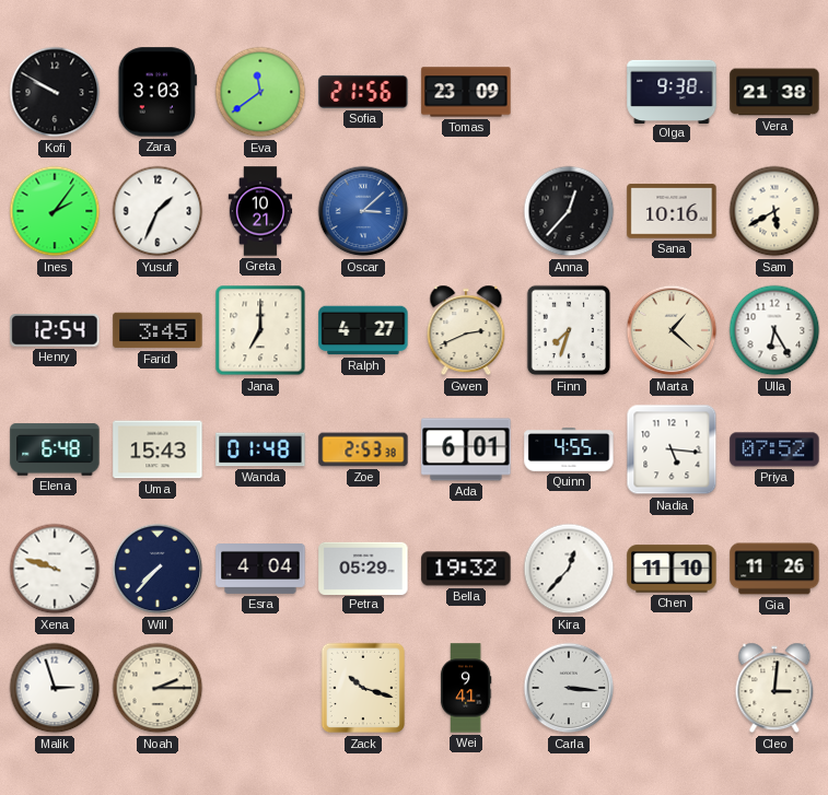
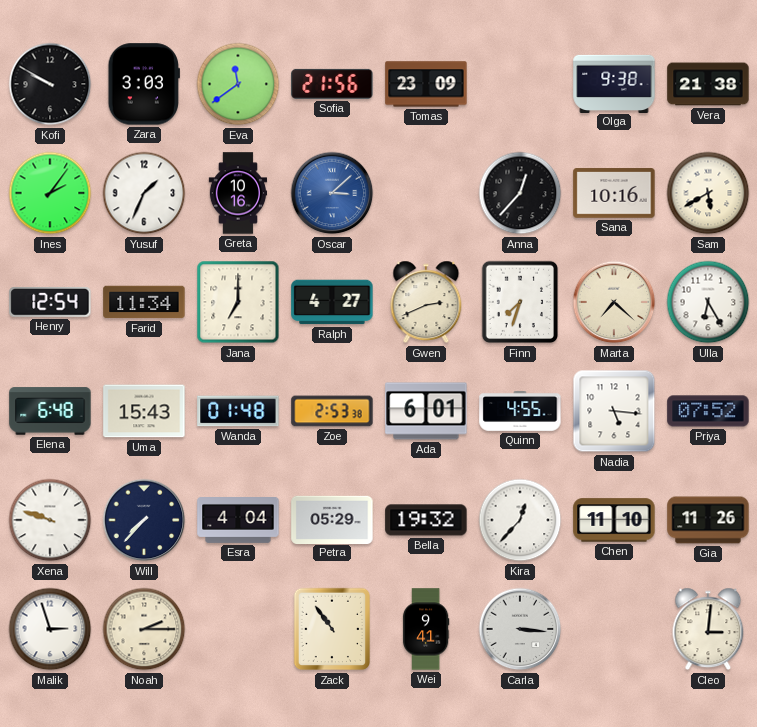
Greta: 10:21 -> 10:16
Farid: 3:45 -> 11:34
Marta: 1:22 -> 7:22
Zack: 10:18 -> 10:54
